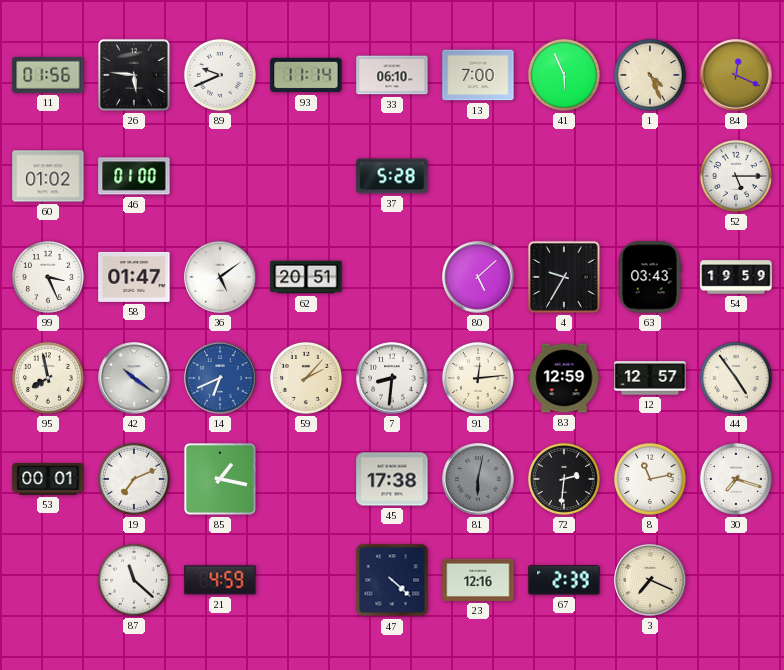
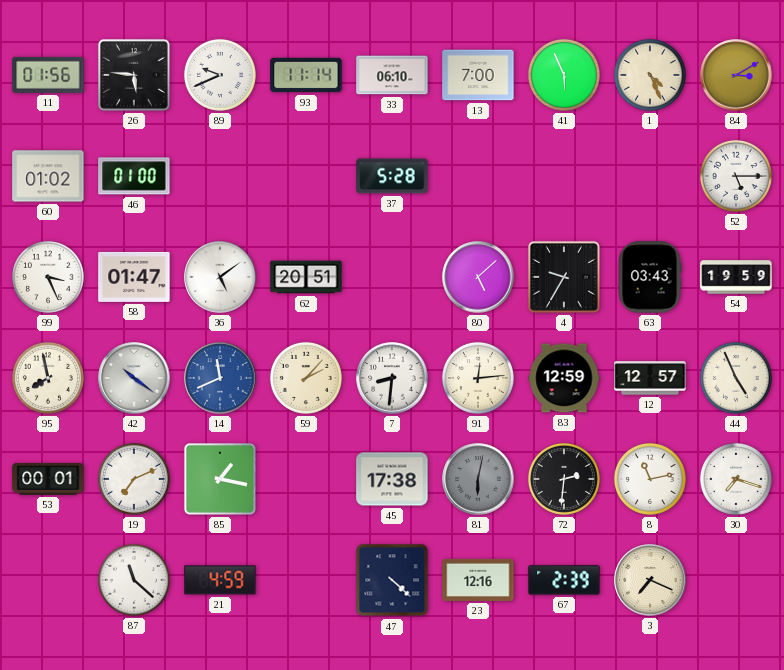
84: 12:19 -> 3:10
14: 6:41 -> 11:41
44: 4:54 -> 4:56
